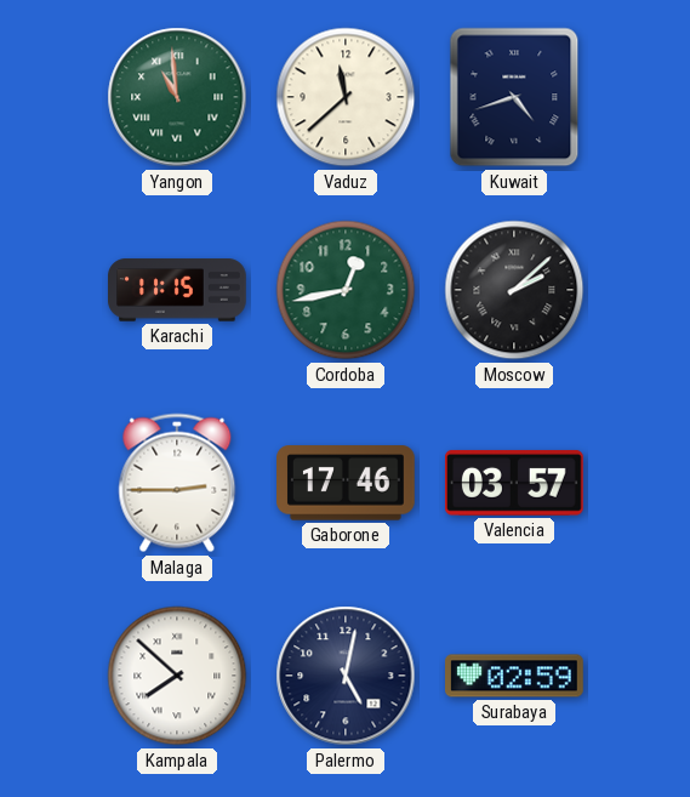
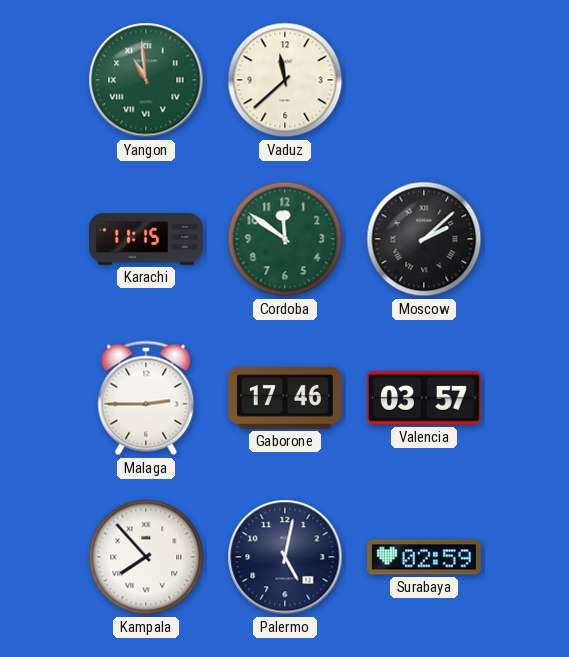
Kuwait: 4:42 -> none
Cordoba: 12:43 -> 11:51
Kampala: 7:52 -> 7:53
